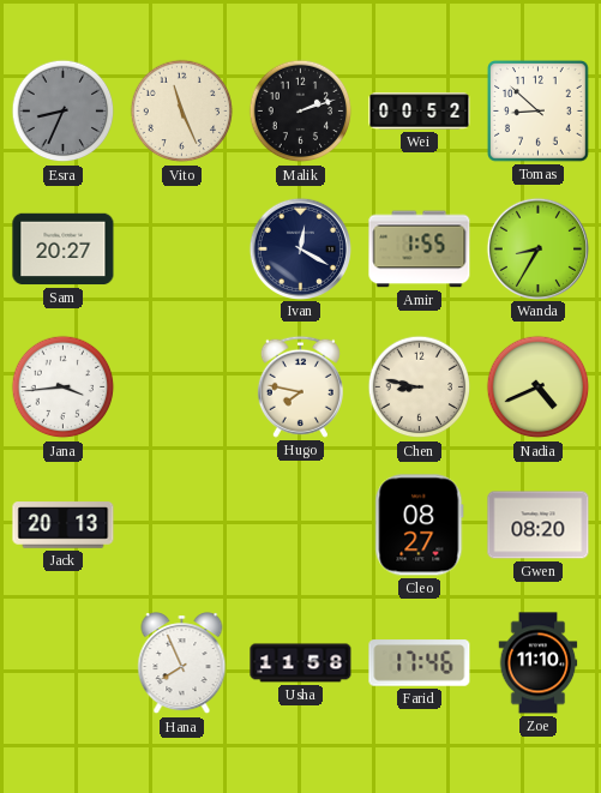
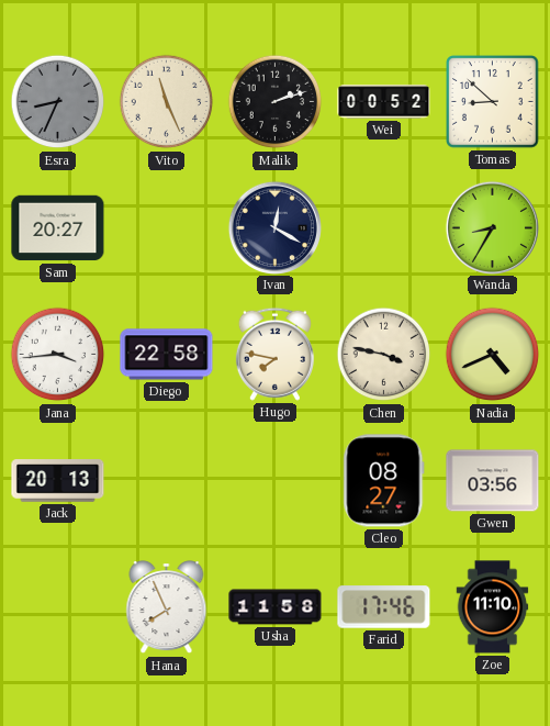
Amir: 1:55 -> none
Diego: none -> 22:58
Chen: 8:47 -> 3:47
Gwen: 08:20 -> 03:56
